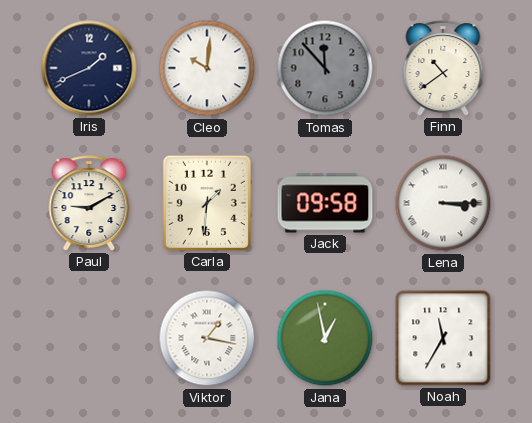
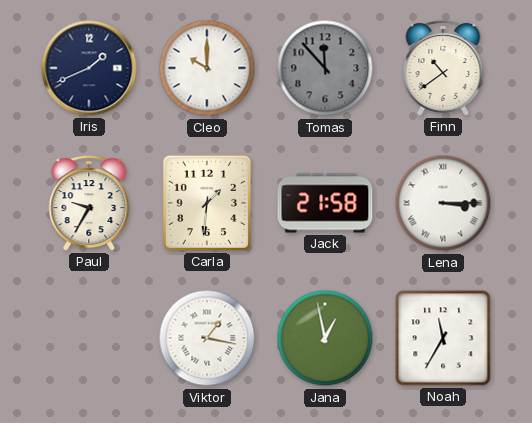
Cleo: 10:01 -> 10:00
Paul: 9:10 -> 9:35
Jack: 09:58 -> 21:58
